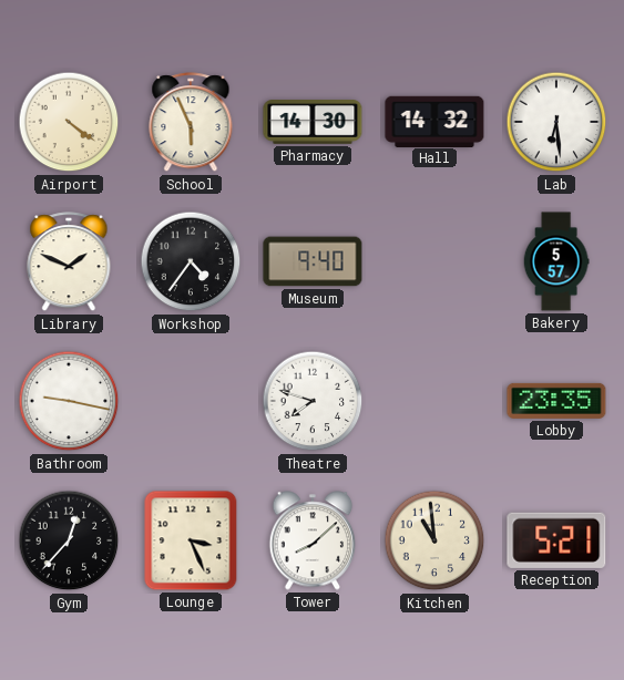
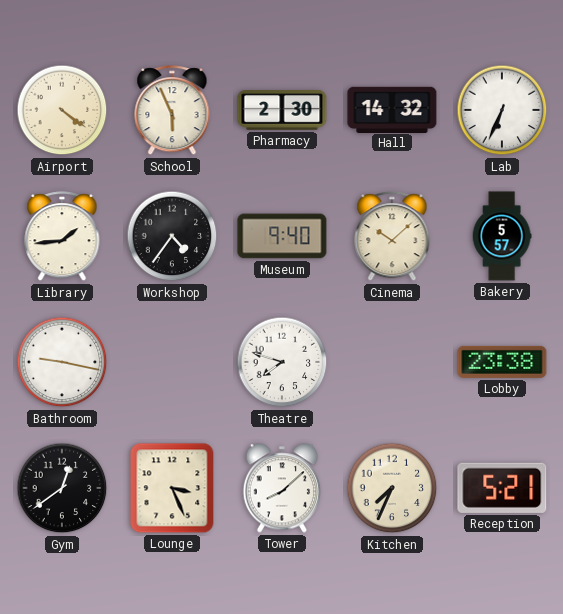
Pharmacy: 14:30 -> 2:30
Lab: 6:29 -> 6:34
Library: 1:49 -> 1:44
Cinema: none -> 10:08
Lobby: 23:35 -> 23:38
Gym: 12:37 -> 12:39
Kitchen: 10:59 -> 7:34
